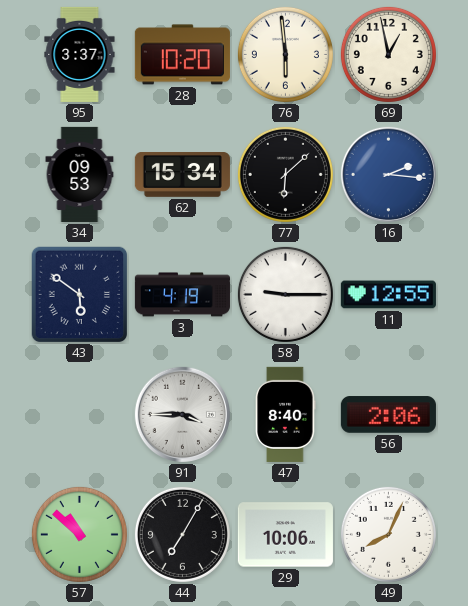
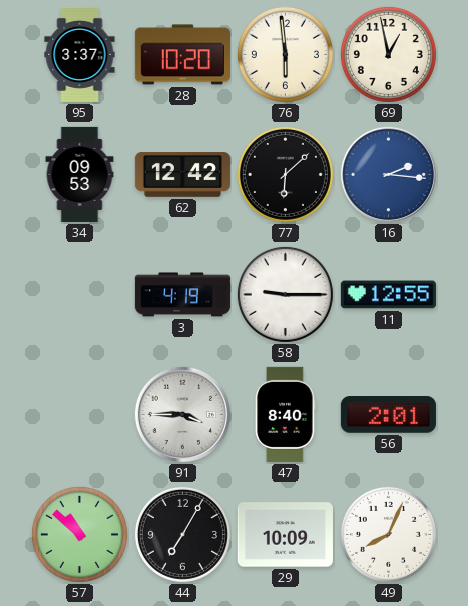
62: 15:34 -> 12:42
43: 5:51 -> none
56: 2:06 -> 2:01
29: 10:06 -> 10:09
